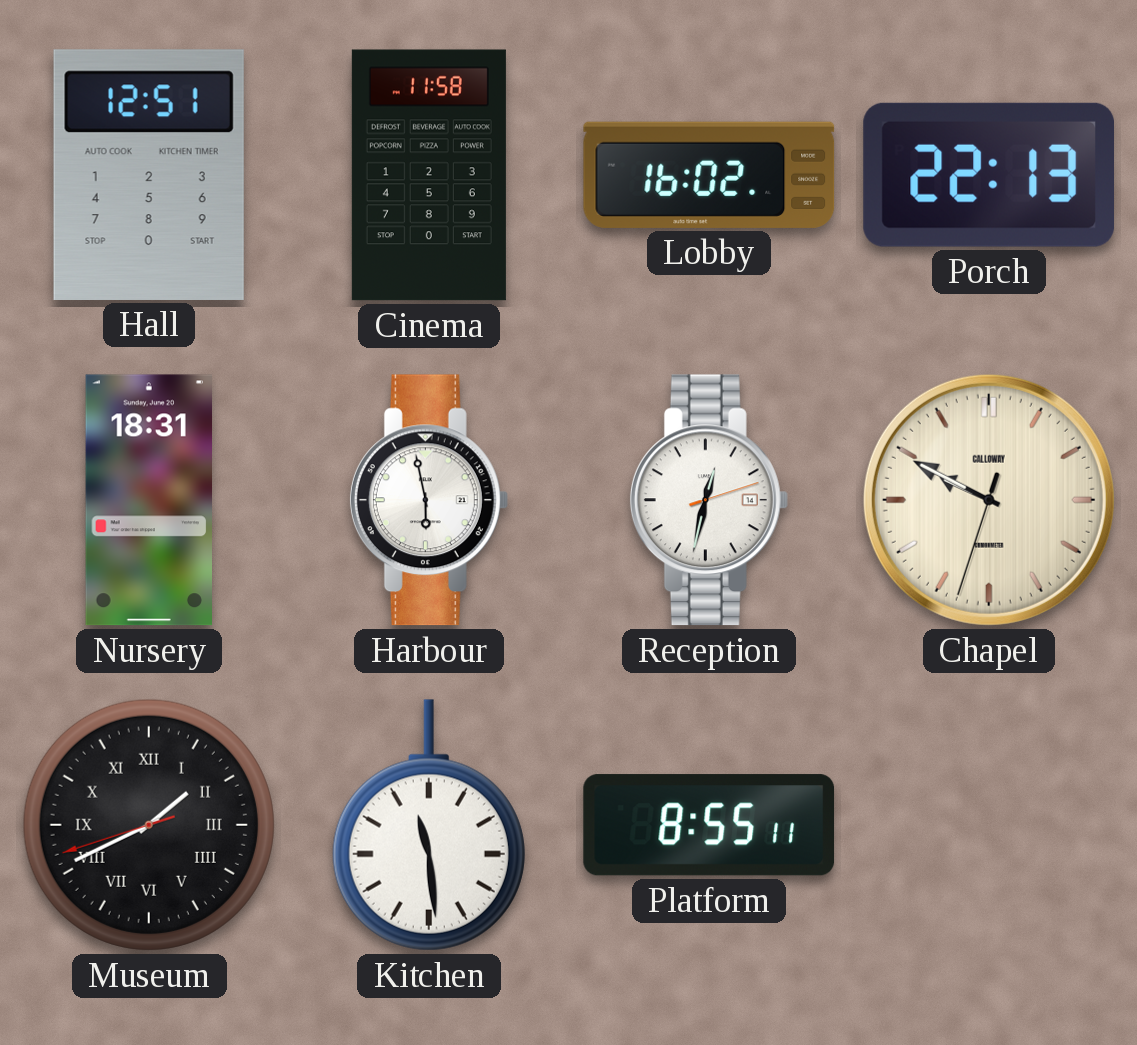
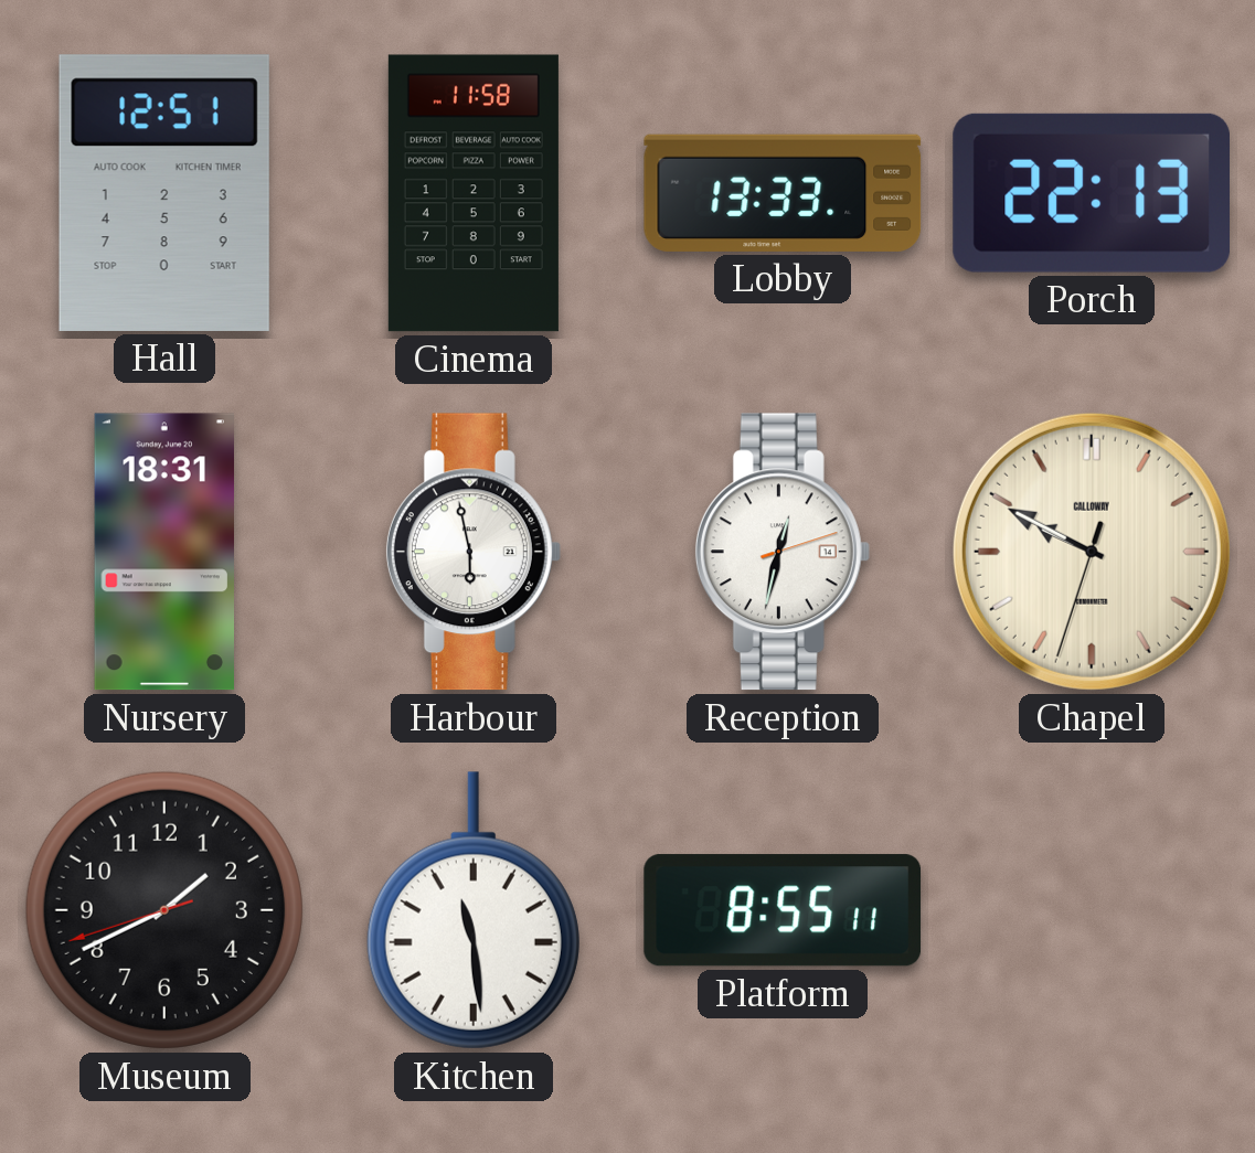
Lobby: 16:02 -> 13:33
Museum numerals: Roman -> Arabic
